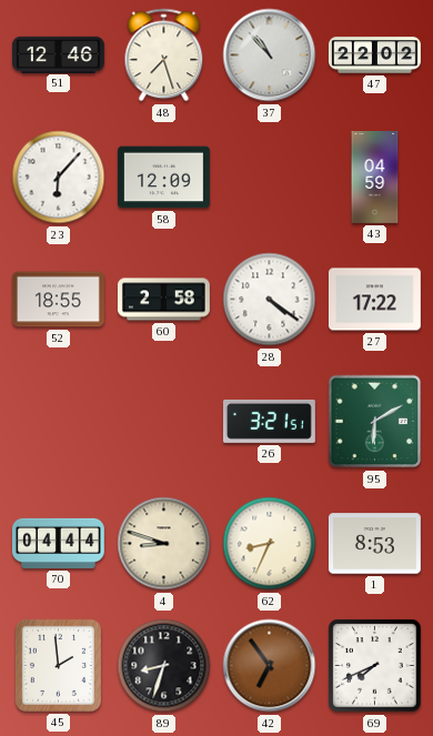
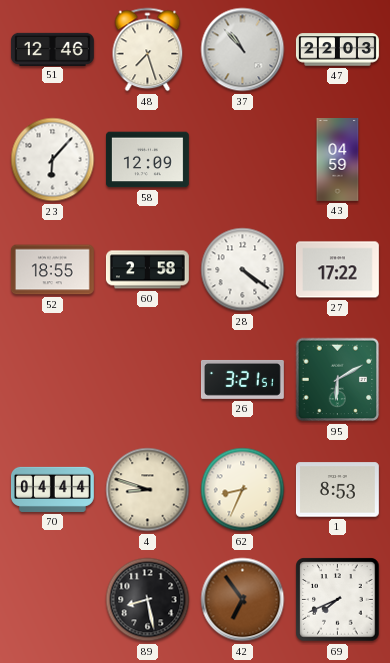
47: 22:02 -> 22:03
45: 1:59 -> none
89: 8:33 -> 8:28
